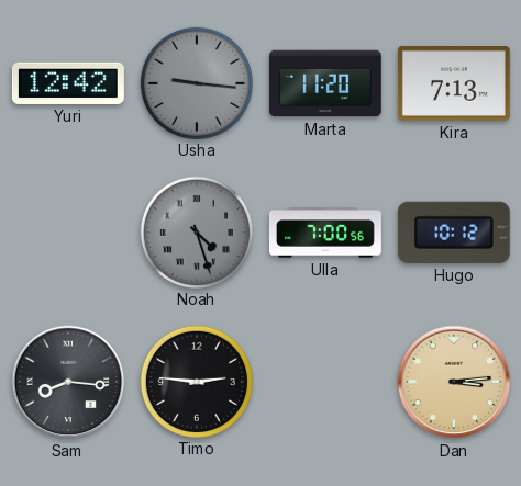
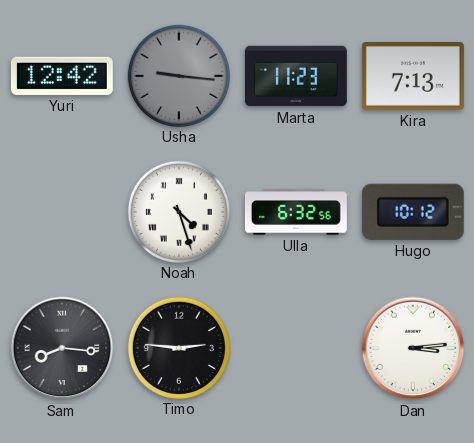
Marta: 11:20 -> 11:23
Noah dial: grey -> white
Ulla: 7:00 -> 6:32
Dan dial: champagne -> white
